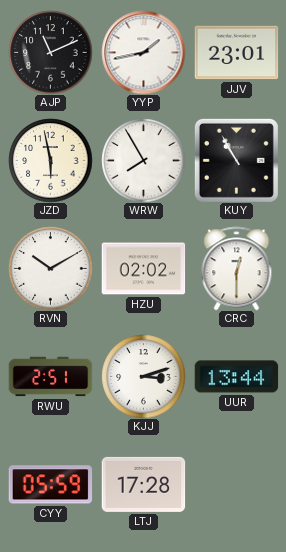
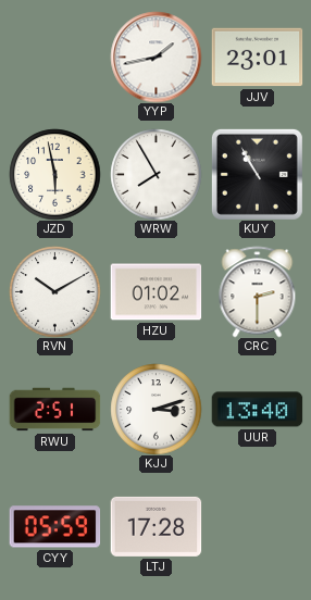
AJP: 11:11 -> none
HZU: 02:02 -> 01:02
CRC: 12:30 -> 2:30
UUR: 13:44 -> 13:40
